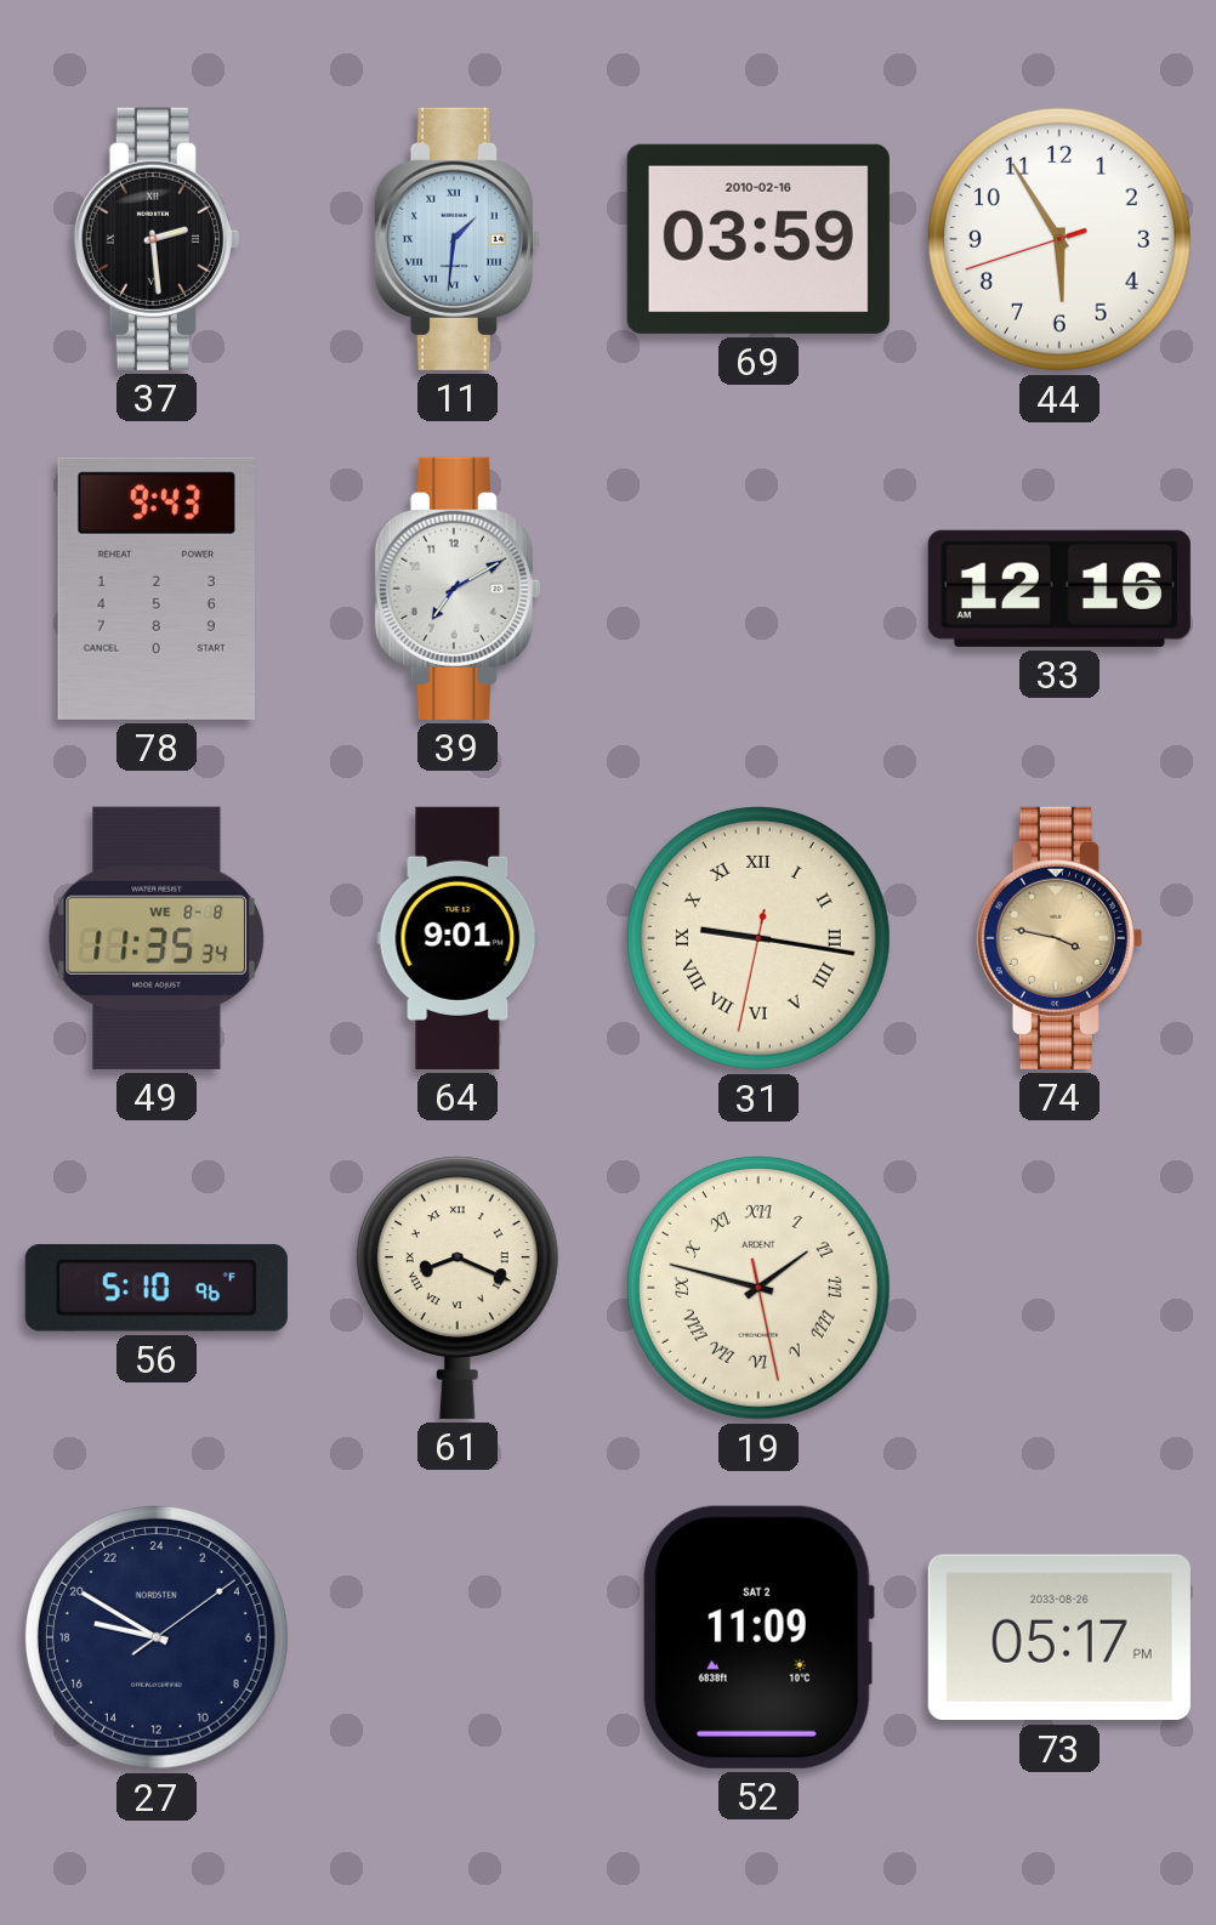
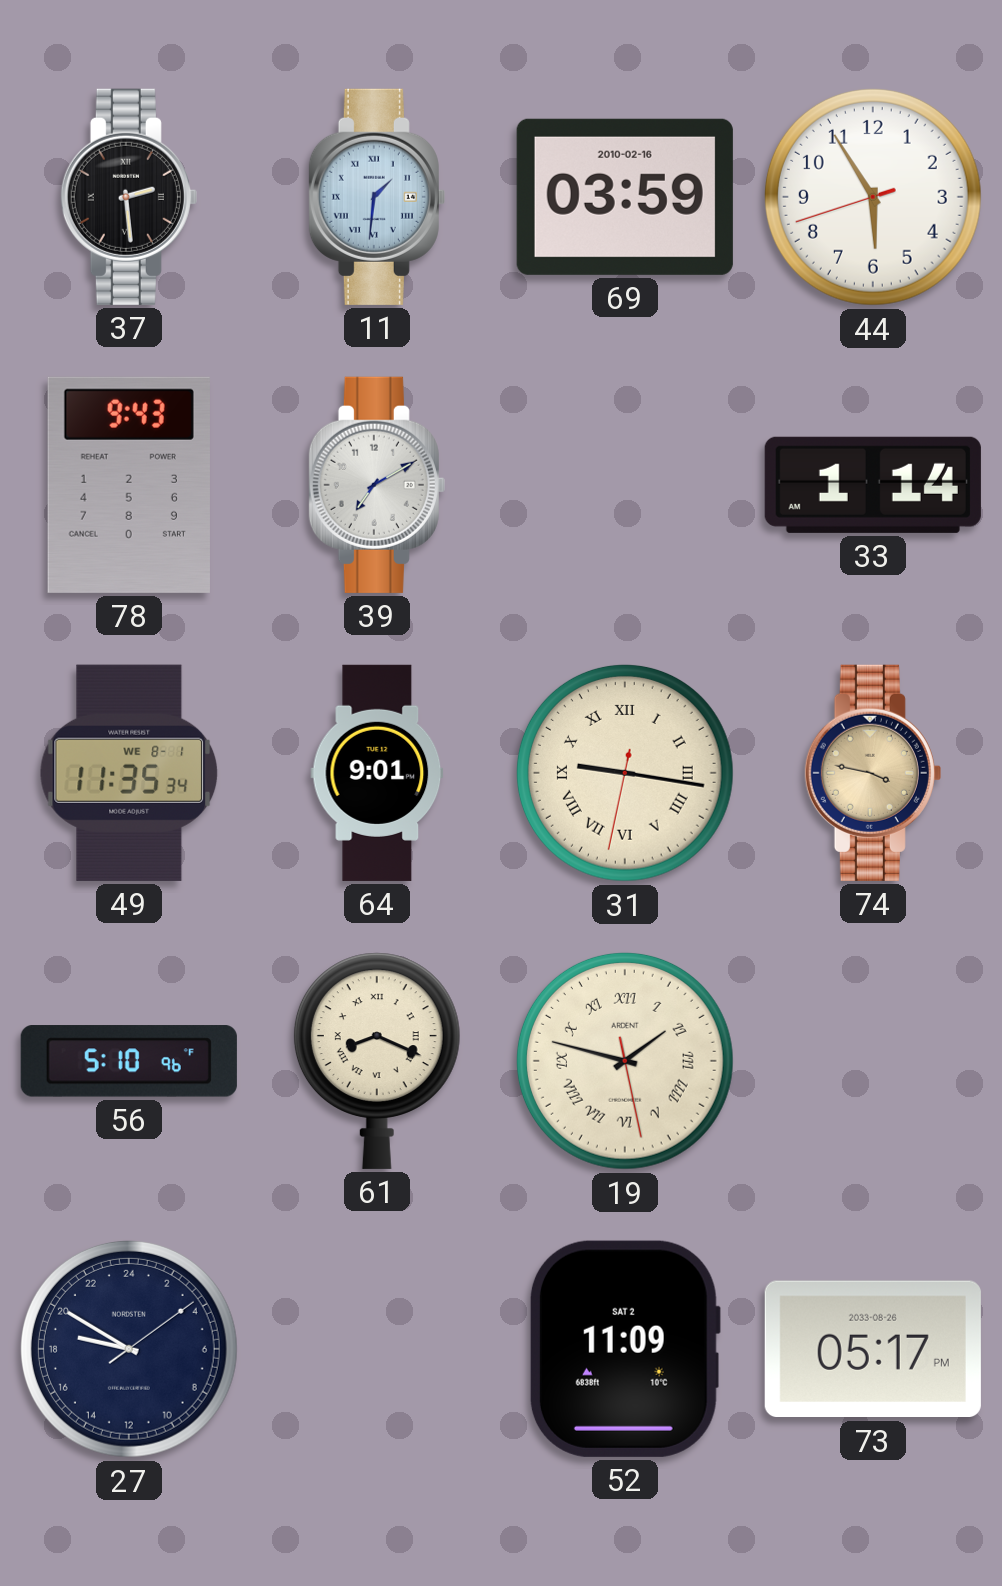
33: 12:16 -> 1:14
49 date: WE 8-8 -> WE 8-1
